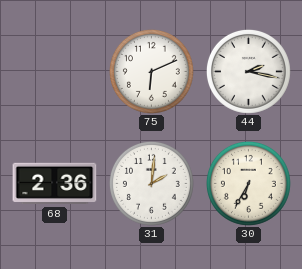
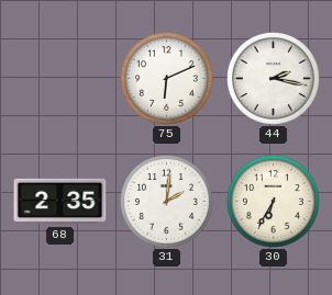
68: 2:36 -> 2:35
